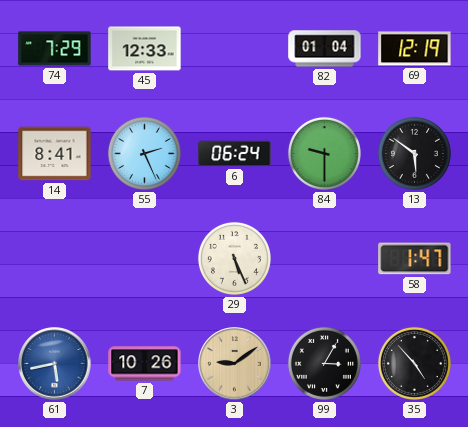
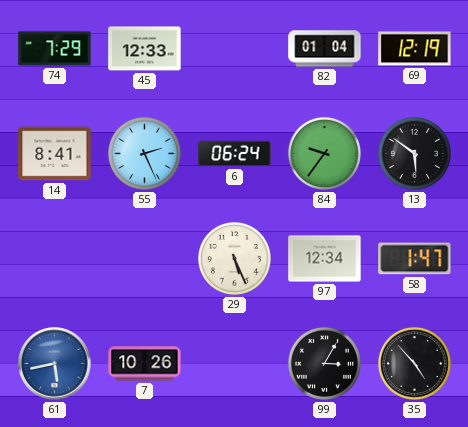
84: 9:30 -> 9:36
97: none -> 12:34
3: 9:09 -> none
